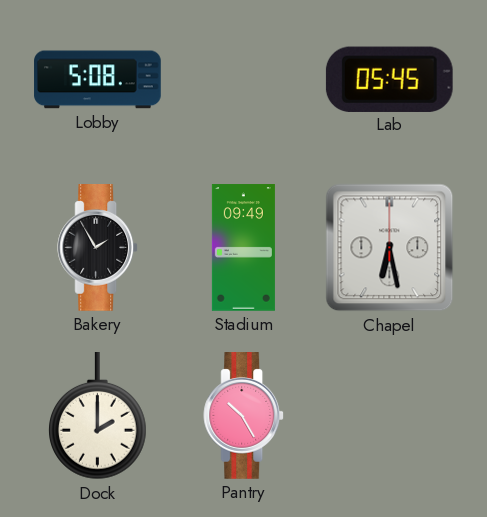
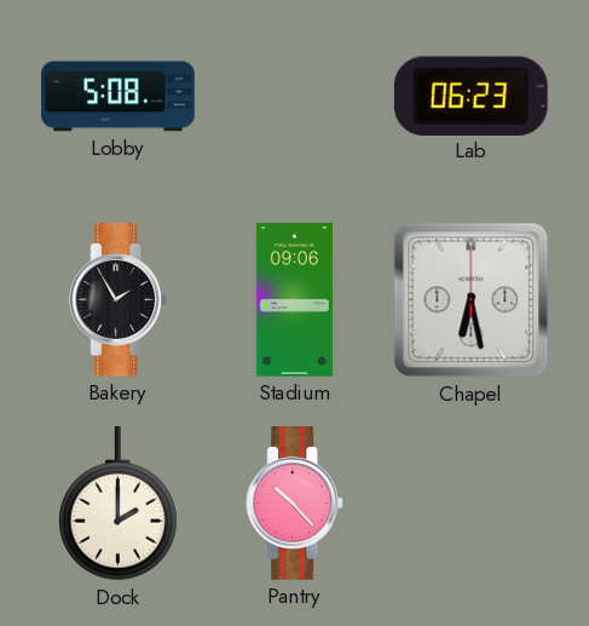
Lab: 05:45 -> 06:23
Stadium: 09:49 -> 09:06
Pantry: 10:25 -> 10:23
